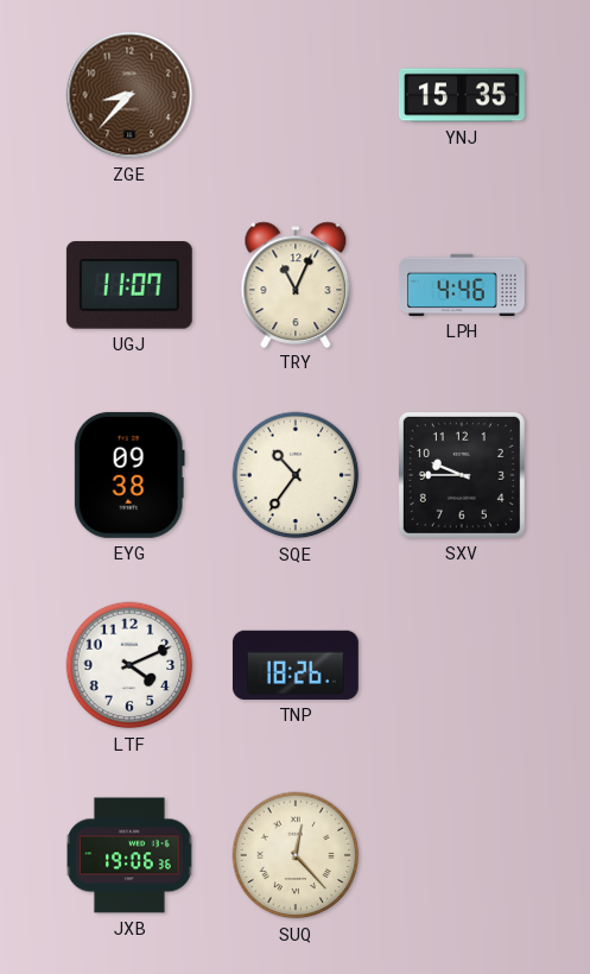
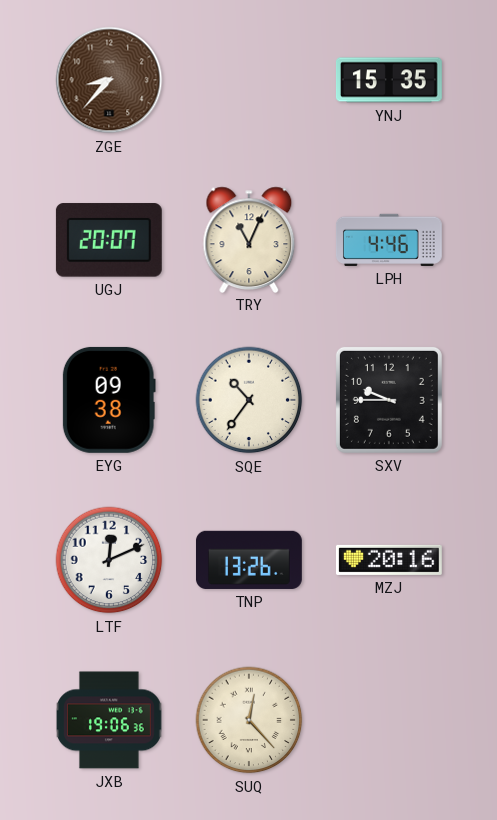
UGJ: 11:07 -> 20:07
LTF: 4:11 -> 12:11
TNP: 18:26 -> 13:26
MZJ: none -> 20:16
